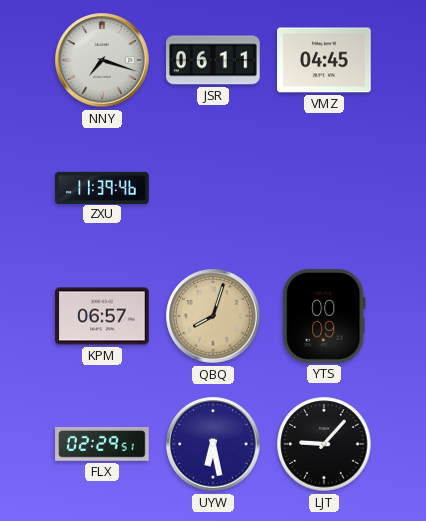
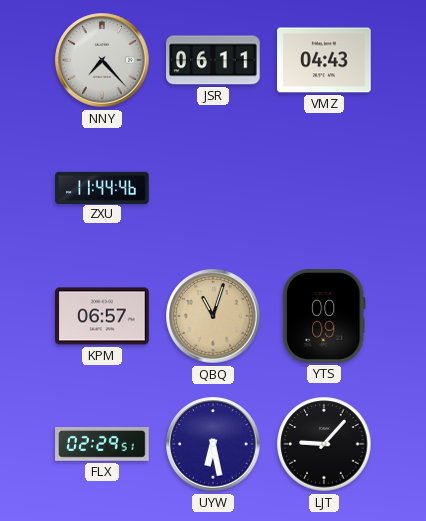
NNY: 7:18 -> 7:23
VMZ: 04:45 -> 04:43
ZXU: 11:39 -> 11:44
QBQ: 8:03 -> 11:03
